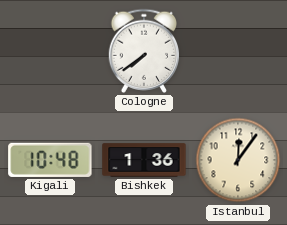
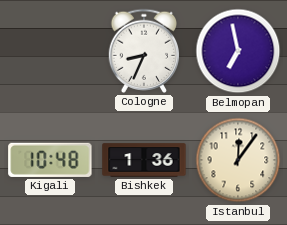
Cologne: 7:39 -> 8:34
Belmopan: none -> 6:58
